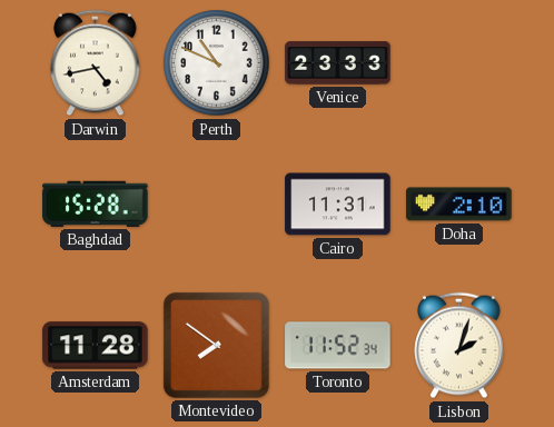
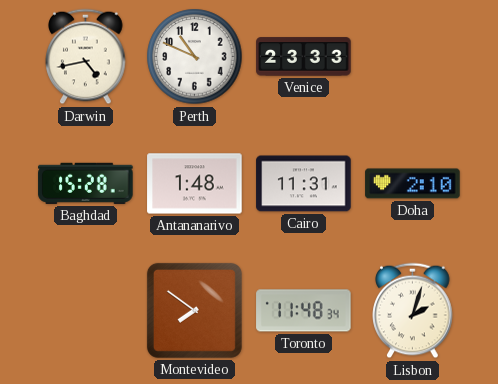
Antananarivo: none -> 1:48
Amsterdam: 11:28 -> none
Toronto: 11:52 -> 11:48
